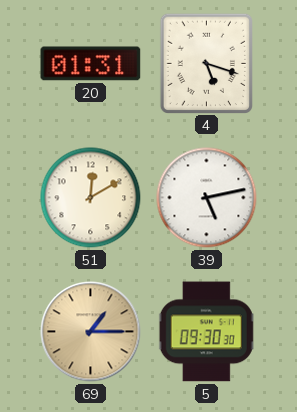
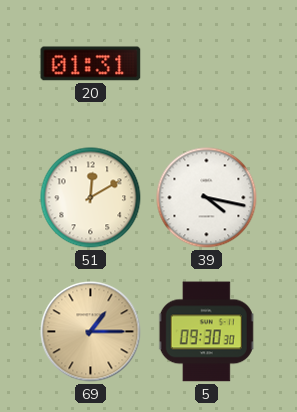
4: 5:18 -> none
39: 5:13 -> 4:17
